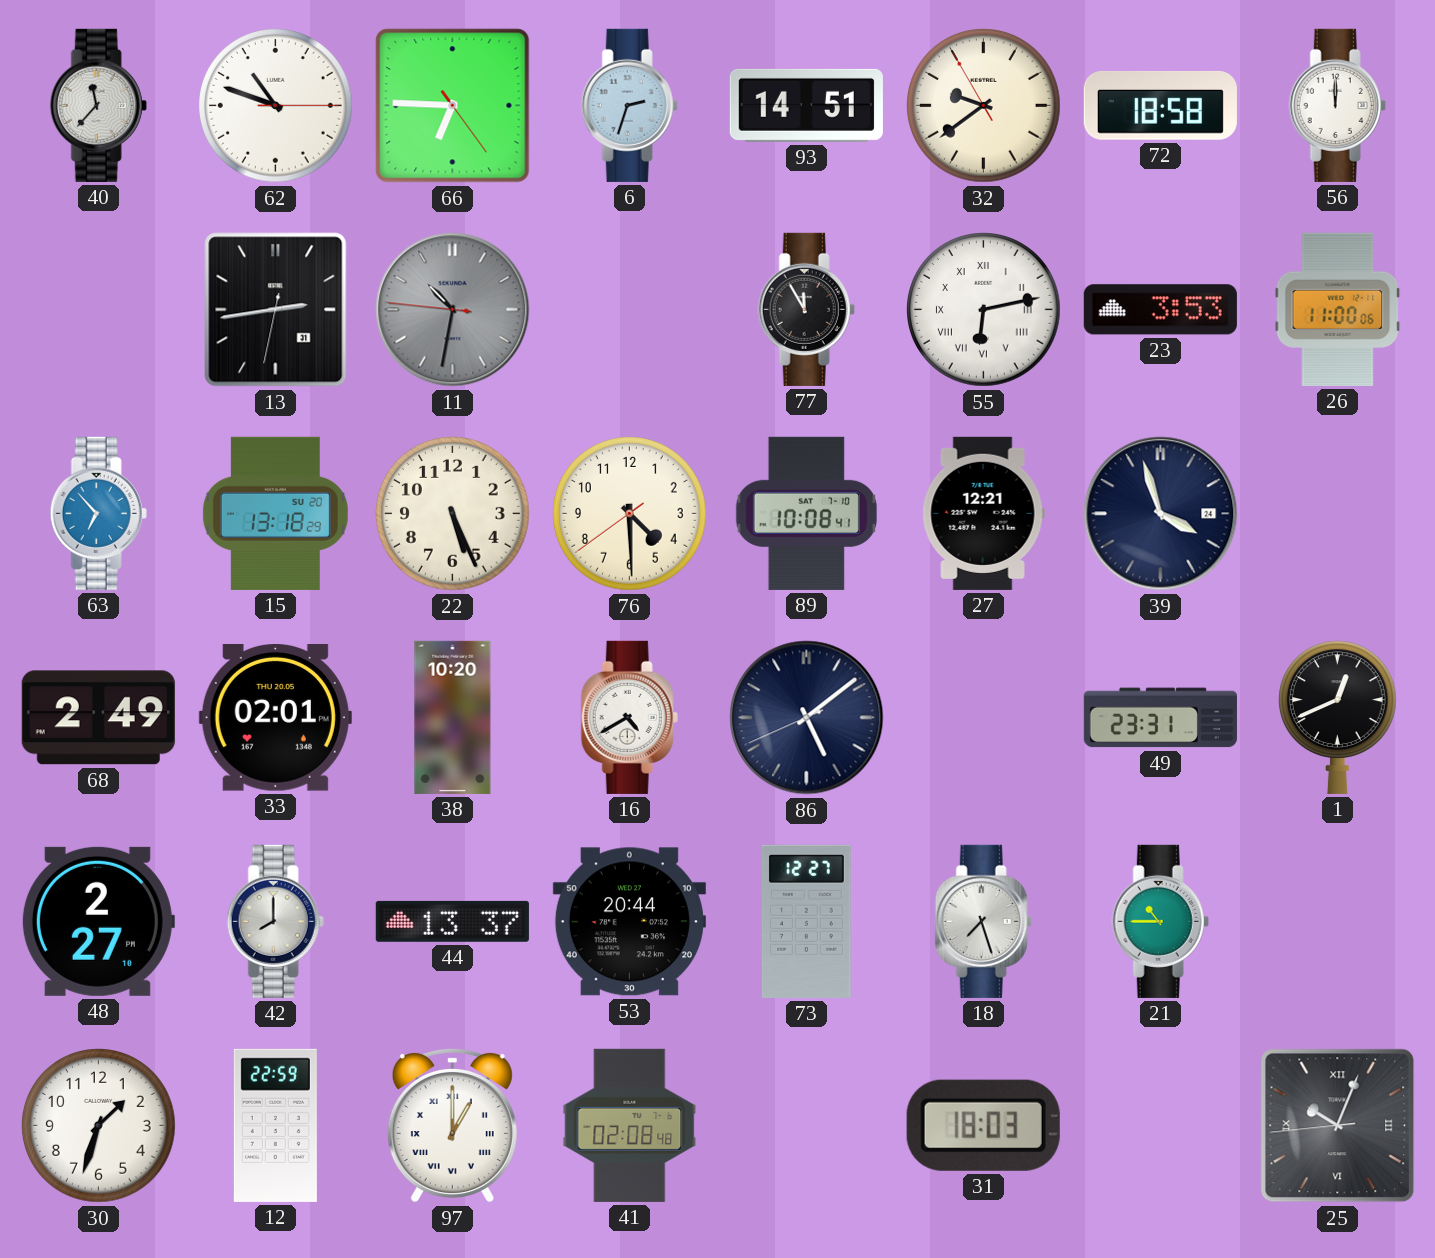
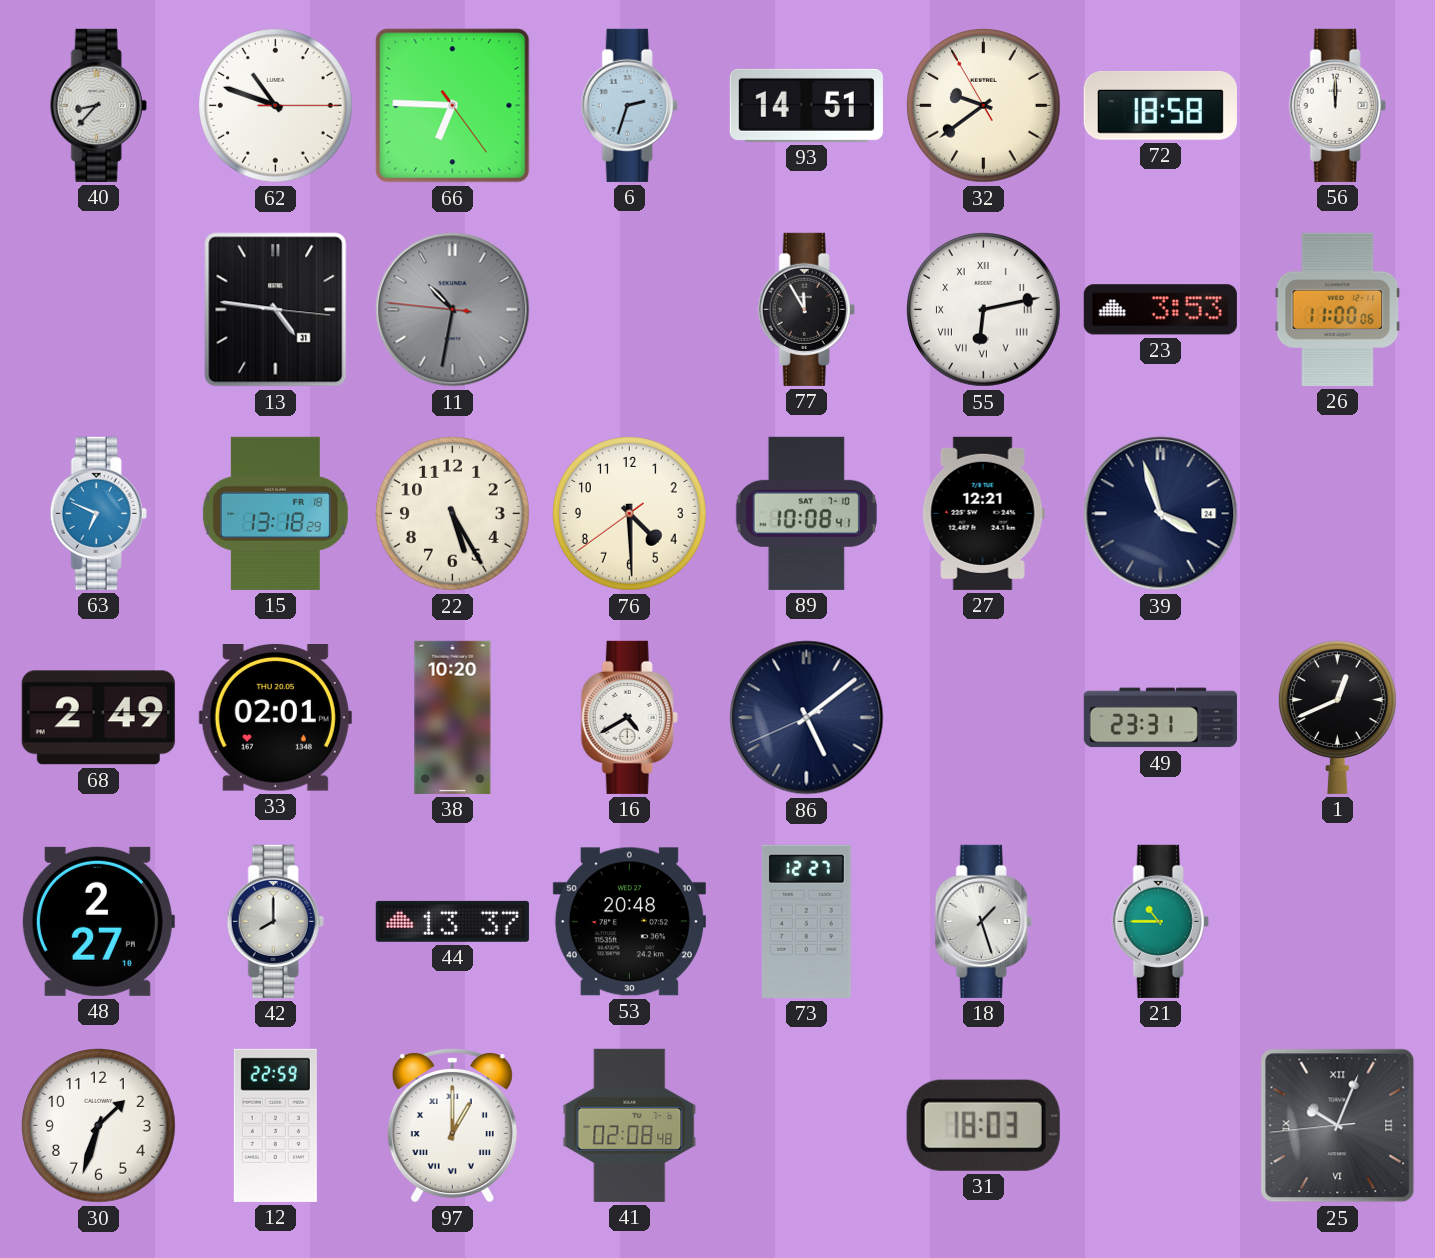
40: 11:37 -> 8:37
13: 2:43 -> 4:46
63: 6:53 -> 6:49
15 date: SU 20 -> FR 18
22: 5:26 -> 5:25
53: 20:44 -> 20:48
18: 7:27 -> 1:27
